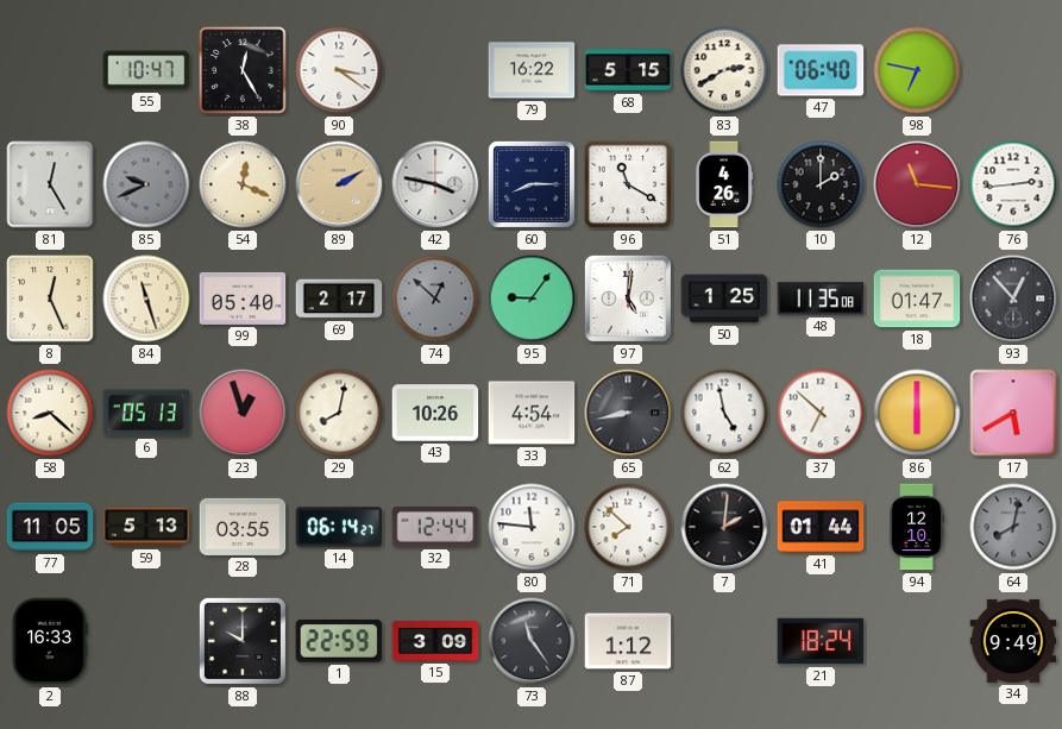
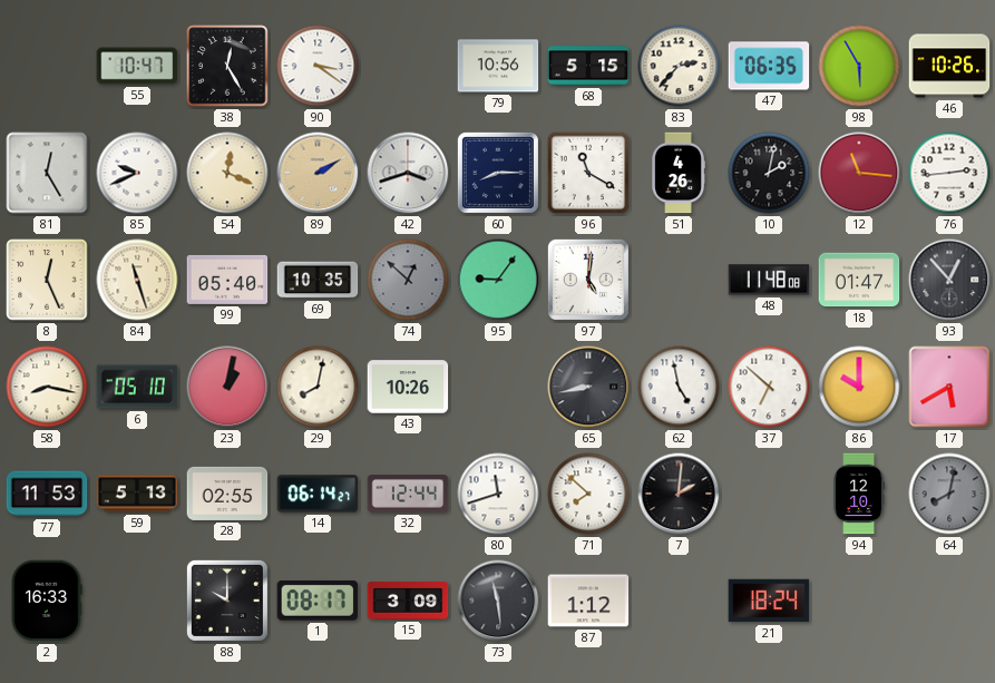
79: 16:22 -> 10:56
83: 2:40 -> 2:37
47: 06:40 -> 06:35
98: 6:47 -> 5:55
46: none -> 10:26
85 dial: grey -> white
42: 3:47 -> 3:42
10: 2:00 -> 2:02
69: 2:17 -> 10:35
50: 1:25 -> none
48: 11:35 -> 11:48
58: 8:22 -> 8:17
6: 05:13 -> 05:10
23: 12:57 -> 1:02
33: 4:54 -> none
86: 6:00 -> 10:00
77: 11:05 -> 11:53
28: 03:55 -> 02:55
80: 11:46 -> 11:42
41: 01:44 -> none
1: 22:59 -> 08:17
73: 11:24 -> 11:29
34: 9:49 -> none
